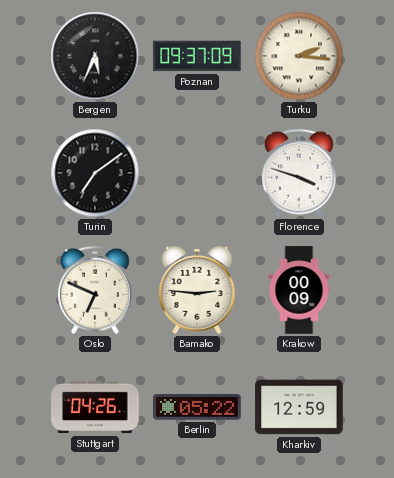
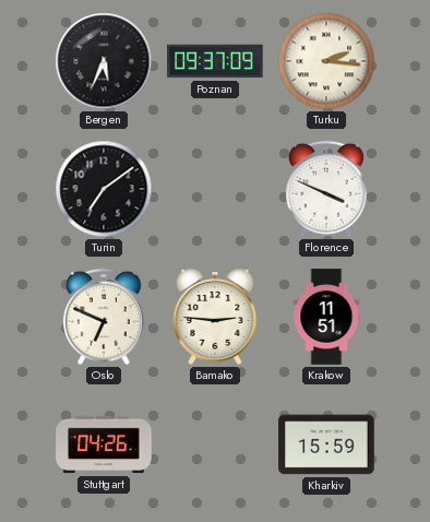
Florence: 3:48 -> 3:49
Krakow: 00:09 -> 11:51
Berlin: 05:22 -> none
Kharkiv: 12:59 -> 15:59
